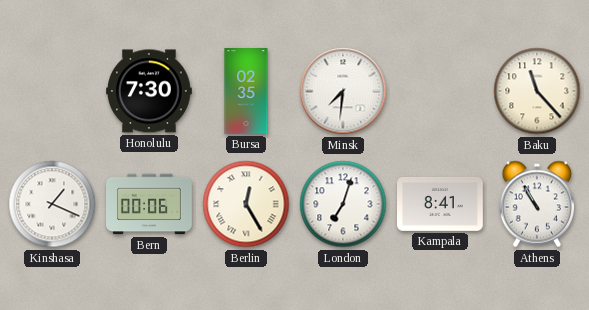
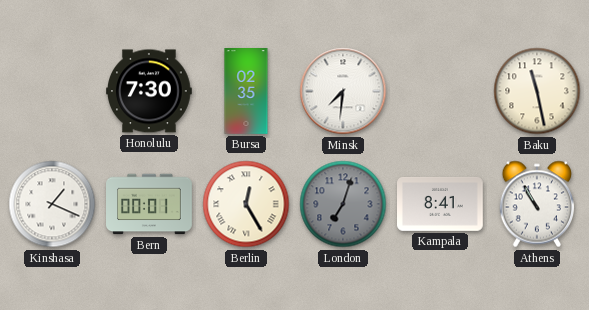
Baku: 11:23 -> 11:28
Bern: 00:06 -> 00:01
London dial: white -> grey
